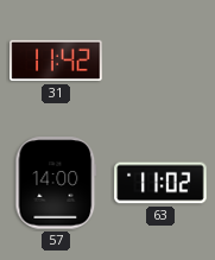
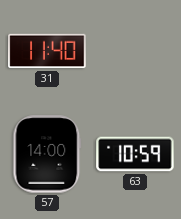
31: 11:42 -> 11:40
63: 11:02 -> 10:59
